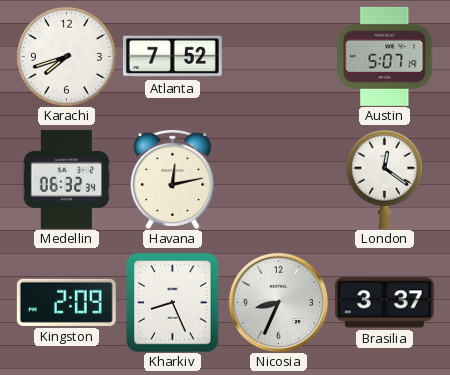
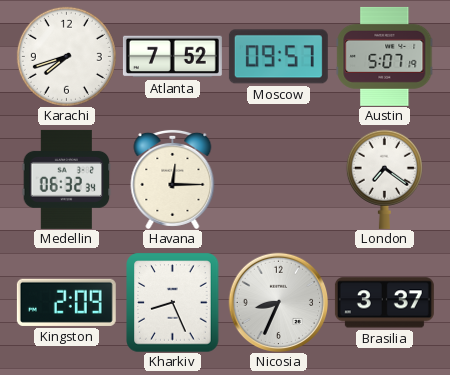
Moscow: none -> 09:57
Havana: 12:13 -> 12:15
London: 12:21 -> 7:21
